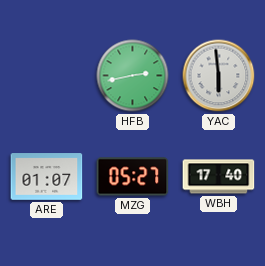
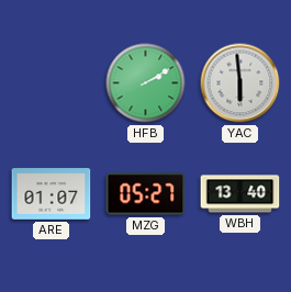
HFB: 2:43 -> 2:10
WBH: 17:40 -> 13:40
